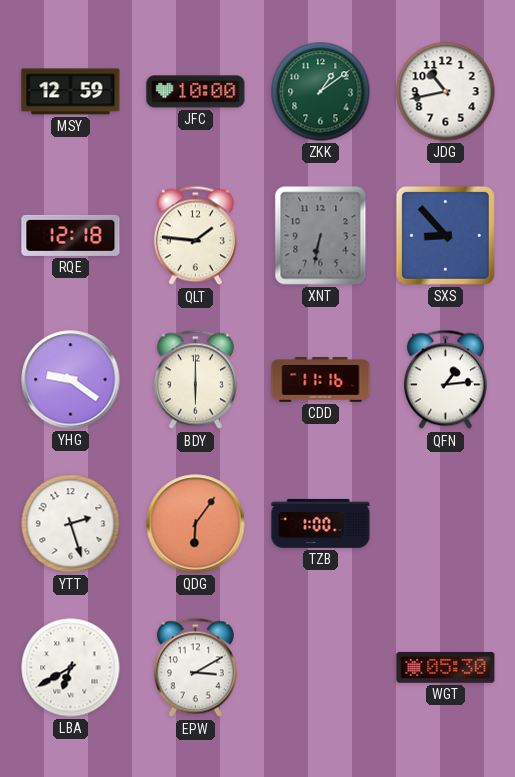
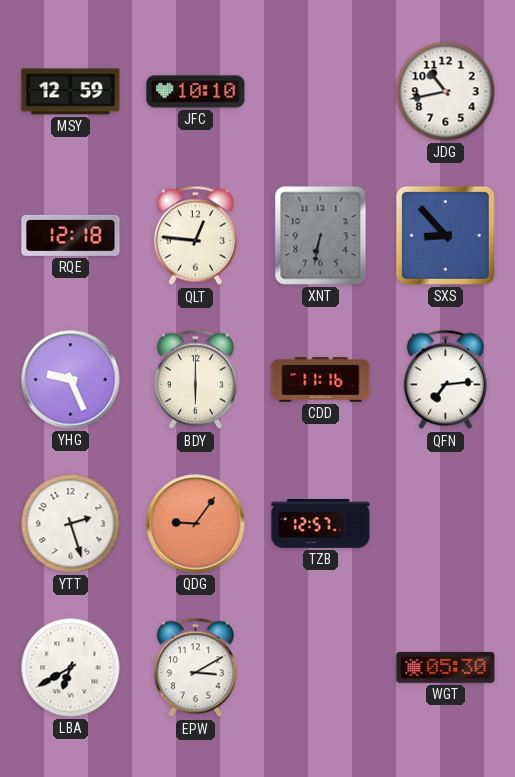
JFC: 10:00 -> 10:10
ZKK: 1:09 -> none
QLT: 1:46 -> 12:46
YHG: 9:21 -> 9:26
QFN: 1:14 -> 7:14
QDG: 6:06 -> 9:06
TZB: 1:00 -> 12:57
